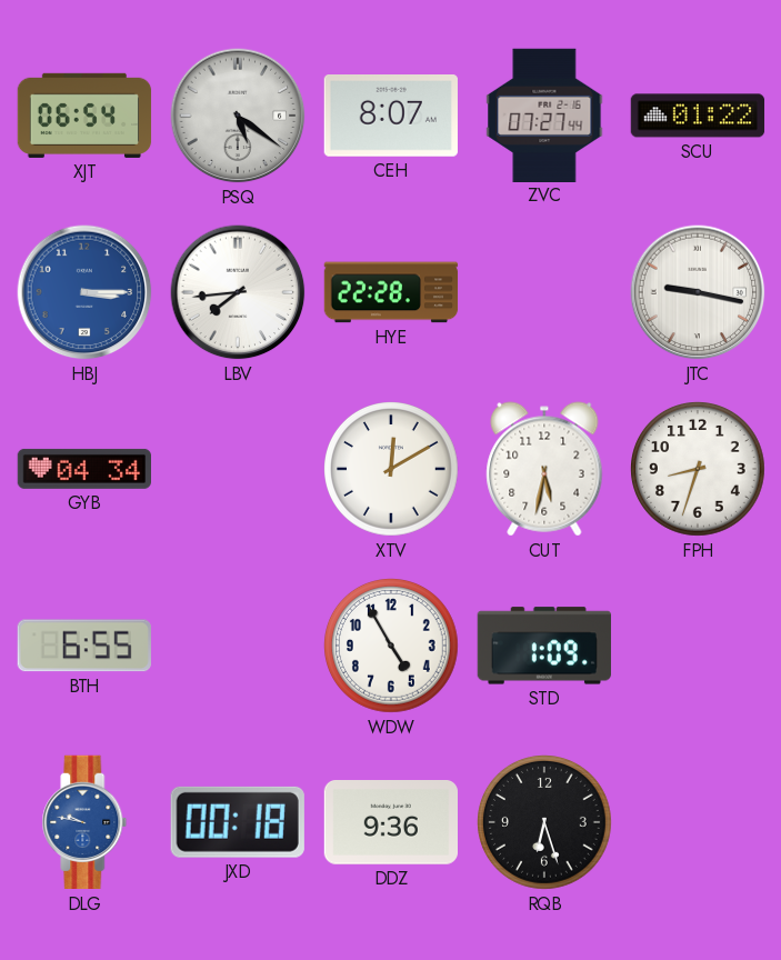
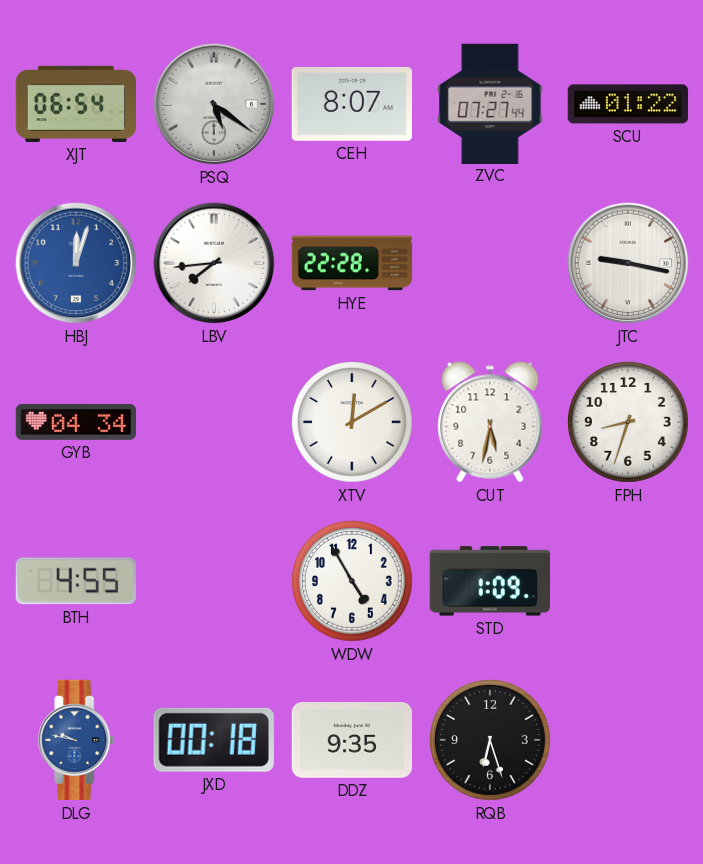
HBJ: 3:15 -> 12:03
BTH: 6:55 -> 4:55
DDZ: 9:36 -> 9:35
